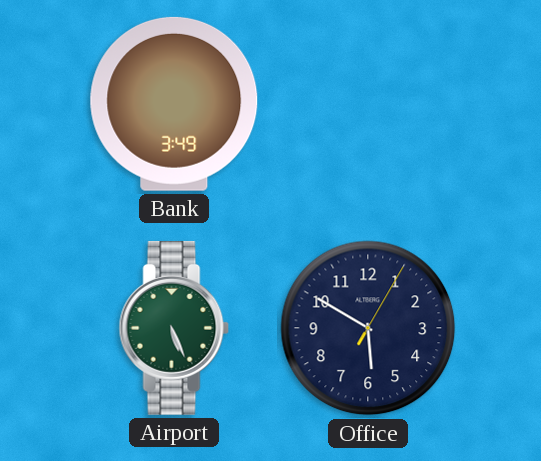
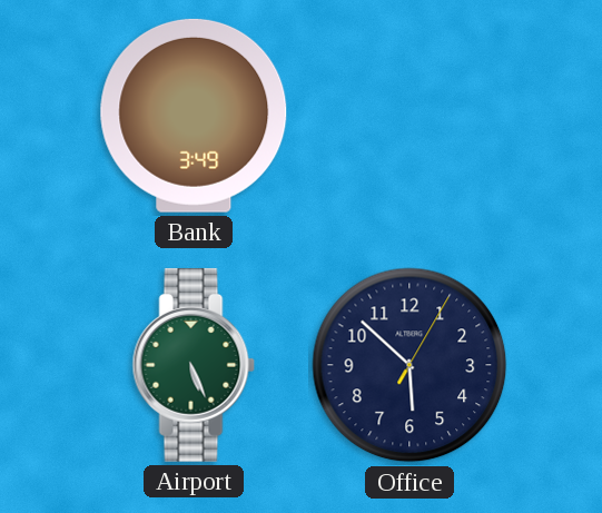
Office: 5:50 -> 5:52
